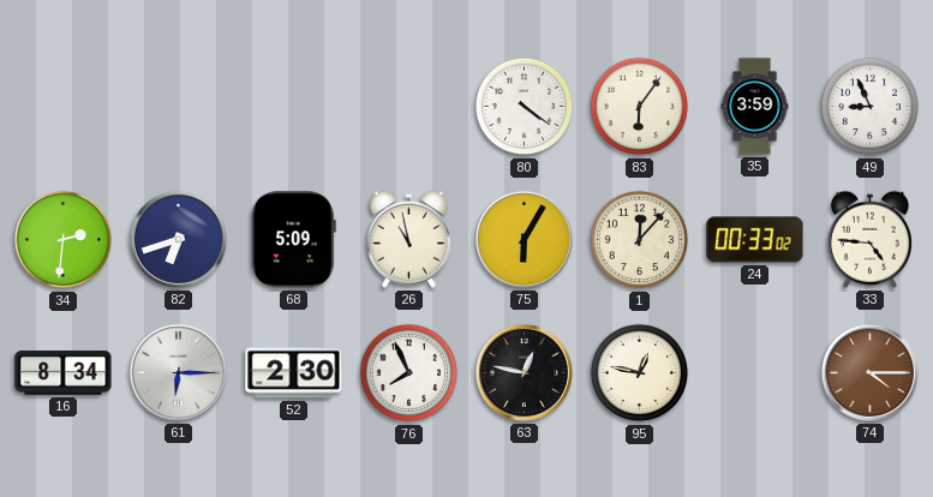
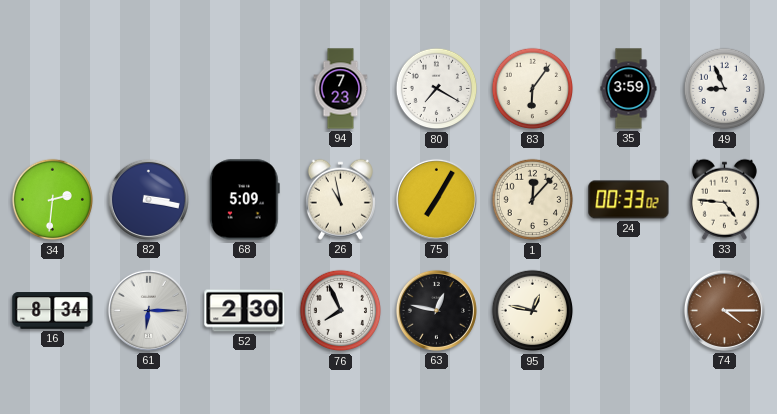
94: none -> 7:23
80: 4:21 -> 7:20
82: 6:42 -> 3:17
75: 6:05 -> 7:05
